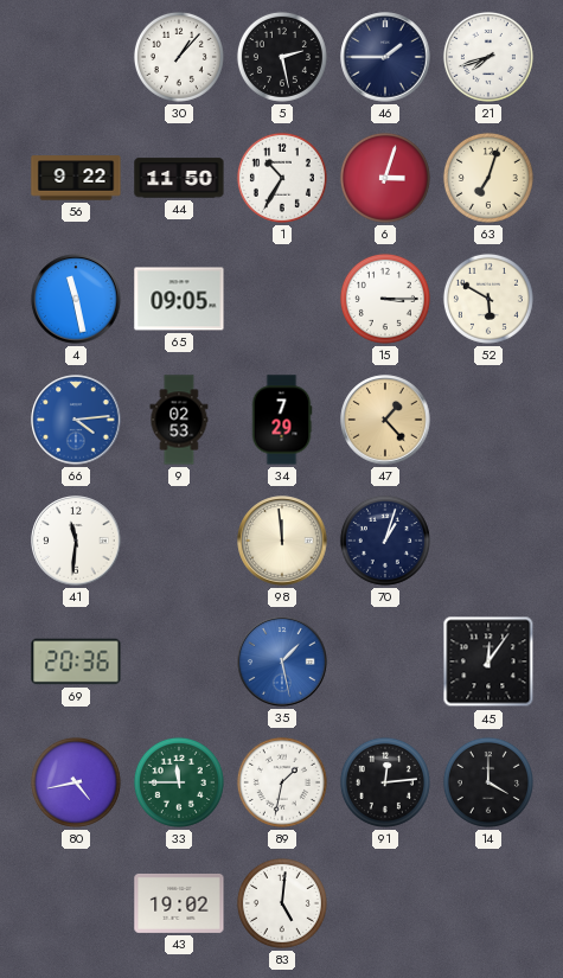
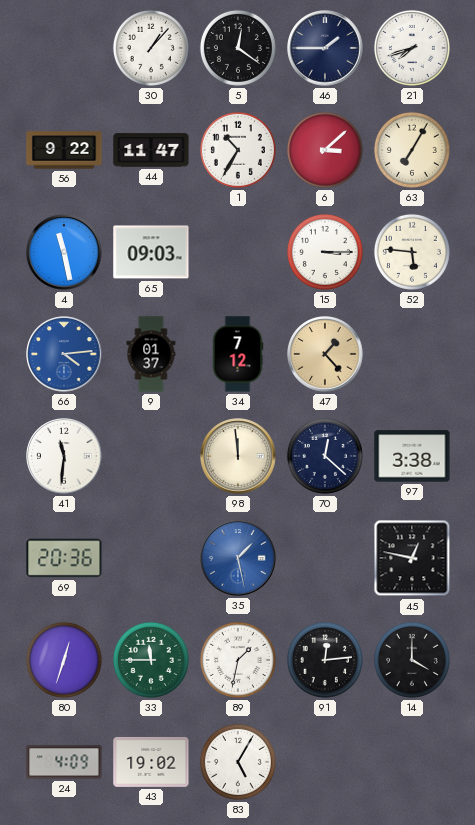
5: 2:28 -> 12:21
44: 11:50 -> 11:47
6: 3:03 -> 3:08
63: 7:03 -> 7:05
65: 09:05 -> 09:03
52: 5:50 -> 5:46
9: 02:53 -> 01:37
34: 7:29 -> 7:12
70: 1:03 -> 12:22
97: none -> 3:38
45: 12:06 -> 12:47
80: 4:43 -> 12:33
24: none -> 4:09
83: 5:01 -> 5:05
